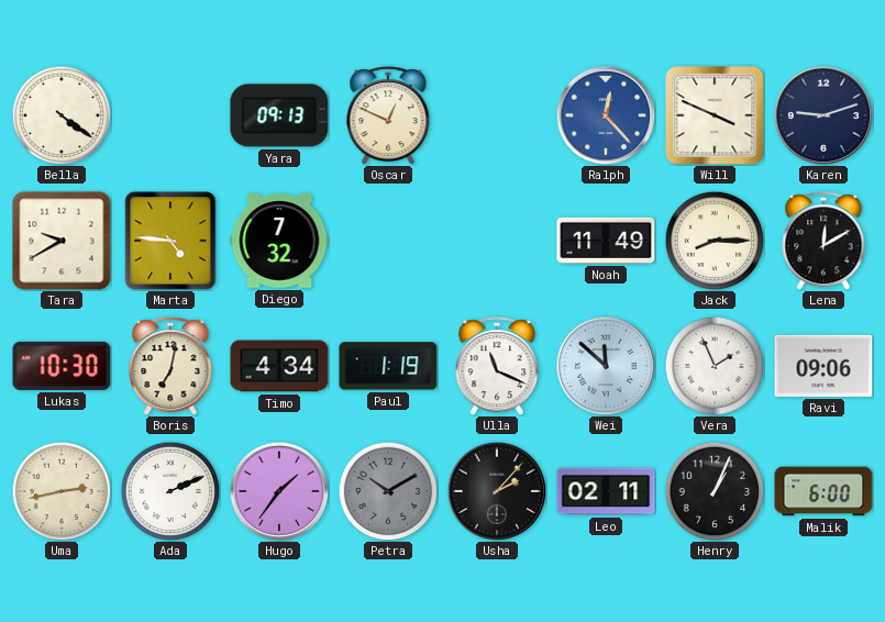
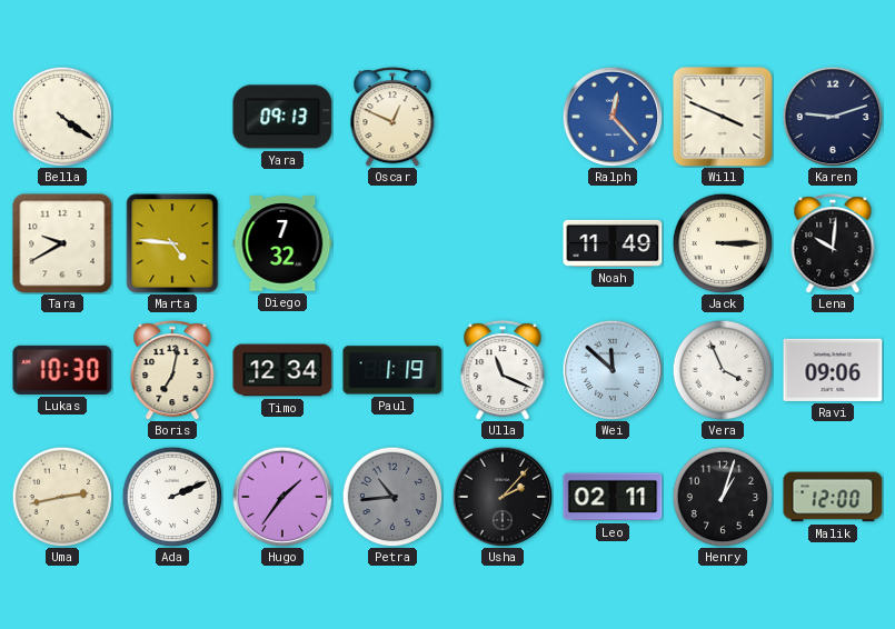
Jack: 8:15 -> 3:15
Lena: 12:10 -> 10:01
Timo: 4:34 -> 12:34
Vera: 1:56 -> 3:56
Petra: 10:10 -> 10:44
Henry: 1:04 -> 1:03
Malik: 6:00 -> 12:00
